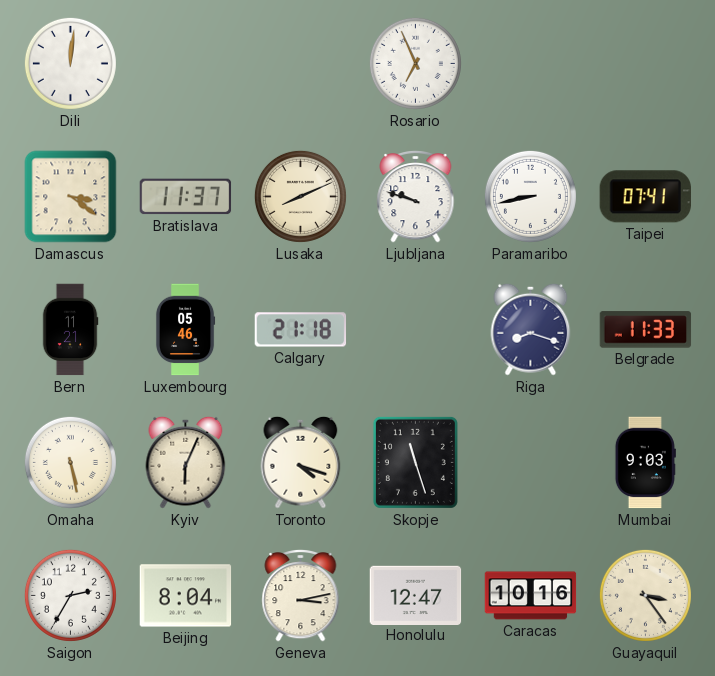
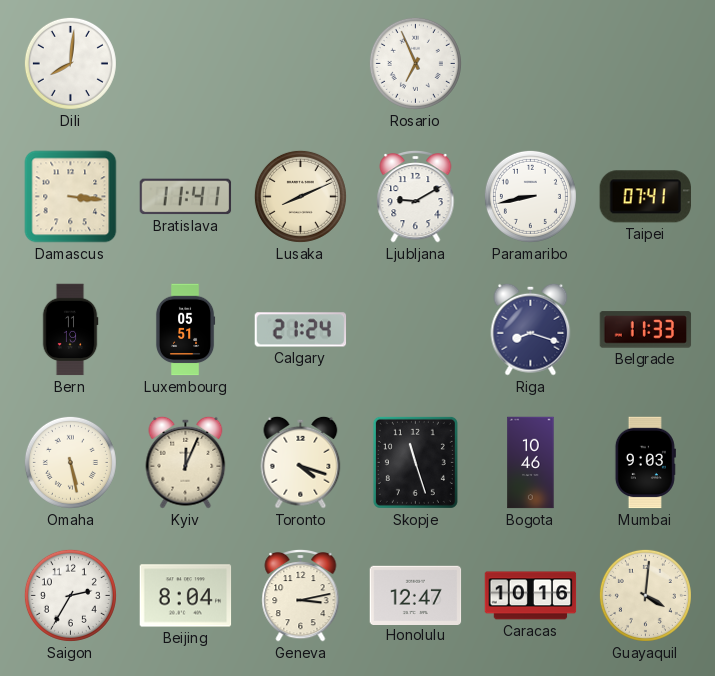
Dili: 12:01 -> 8:01
Damascus: 3:21 -> 3:16
Bratislava: 11:37 -> 11:41
Ljubljana: 9:48 -> 9:10
Bern: 11:21 -> 11:19
Luxembourg: 05:46 -> 05:51
Calgary: 21:18 -> 21:24
Kyiv: 6:04 -> 12:04
Bogota: none -> 10:46
Guayaquil: 3:24 -> 4:01
